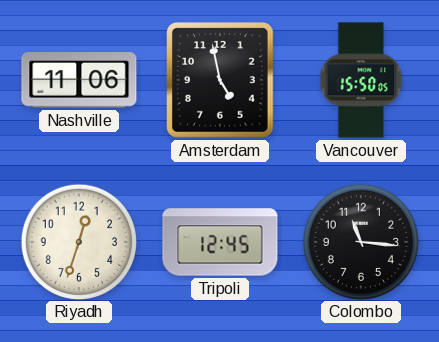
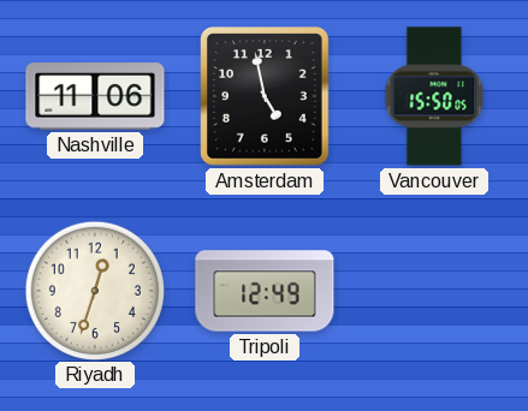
Tripoli: 12:45 -> 12:49
Colombo: 11:16 -> none
